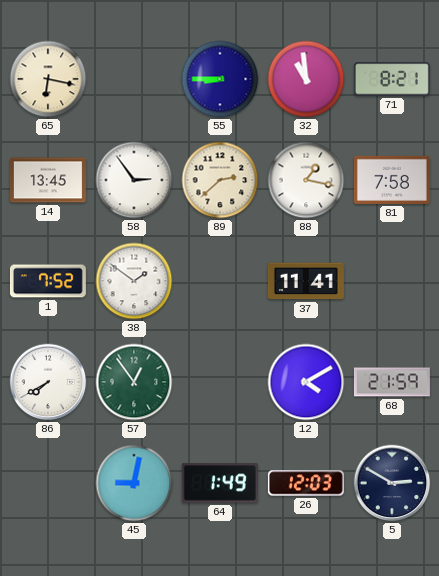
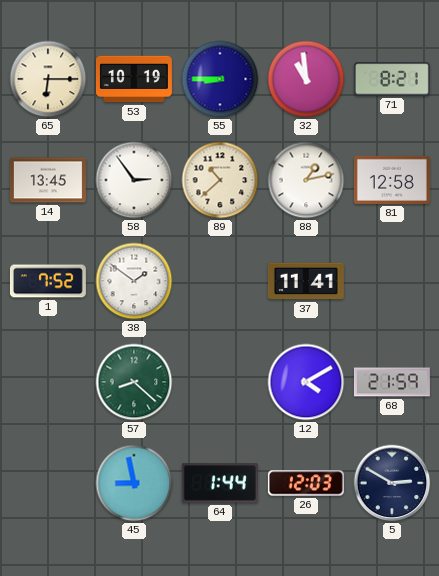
65: 6:17 -> 6:15
53: none -> 10:19
89: 2:38 -> 10:38
88: 1:17 -> 1:13
81: 7:58 -> 12:58
86: 7:40 -> none
57: 12:54 -> 8:22
45: 9:02 -> 8:58
64: 1:49 -> 1:44
